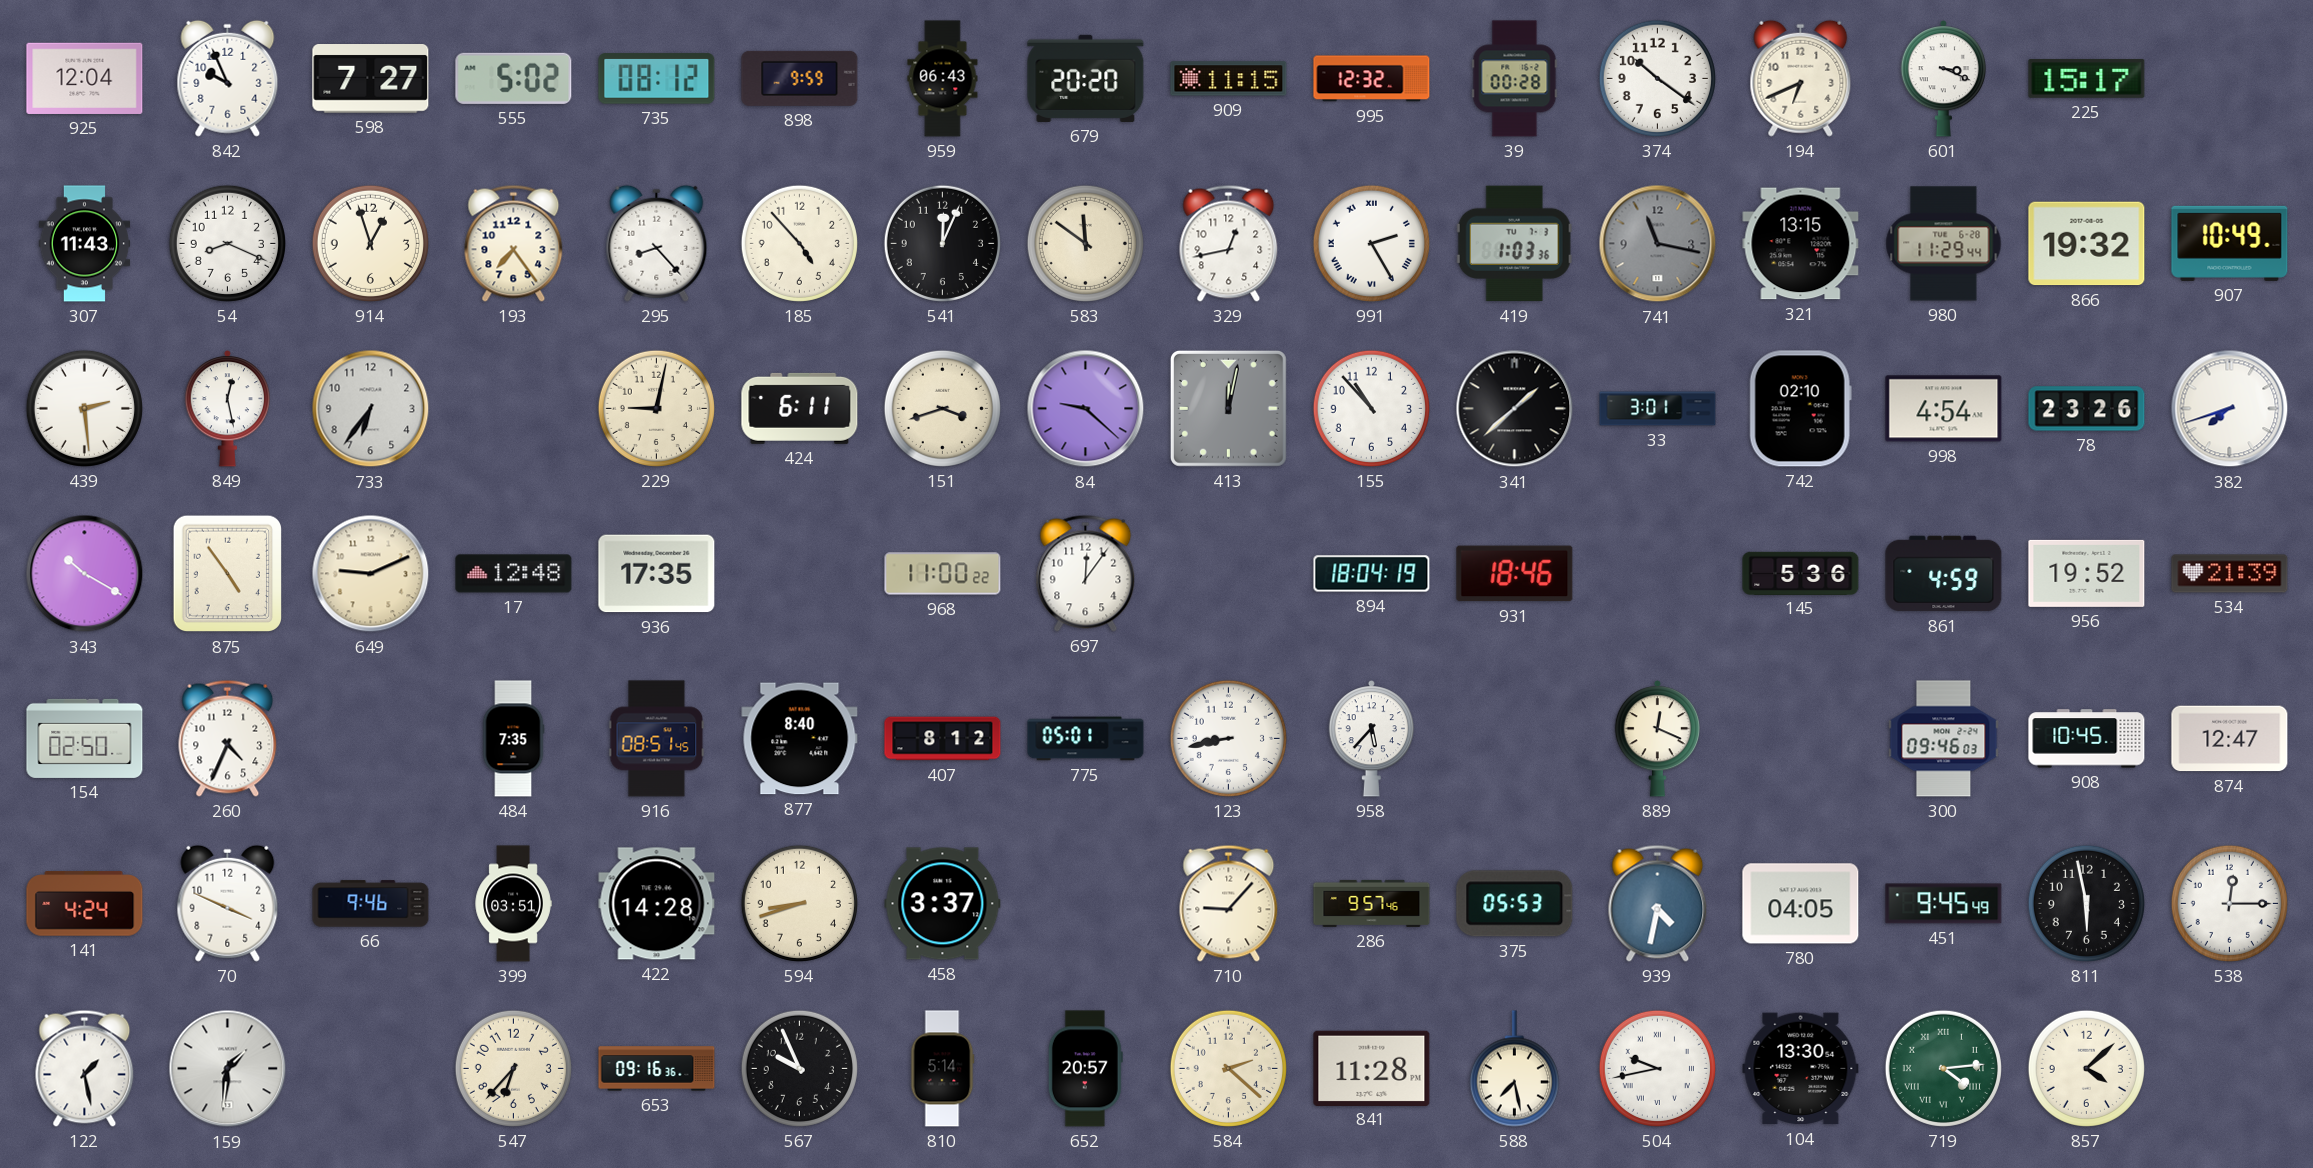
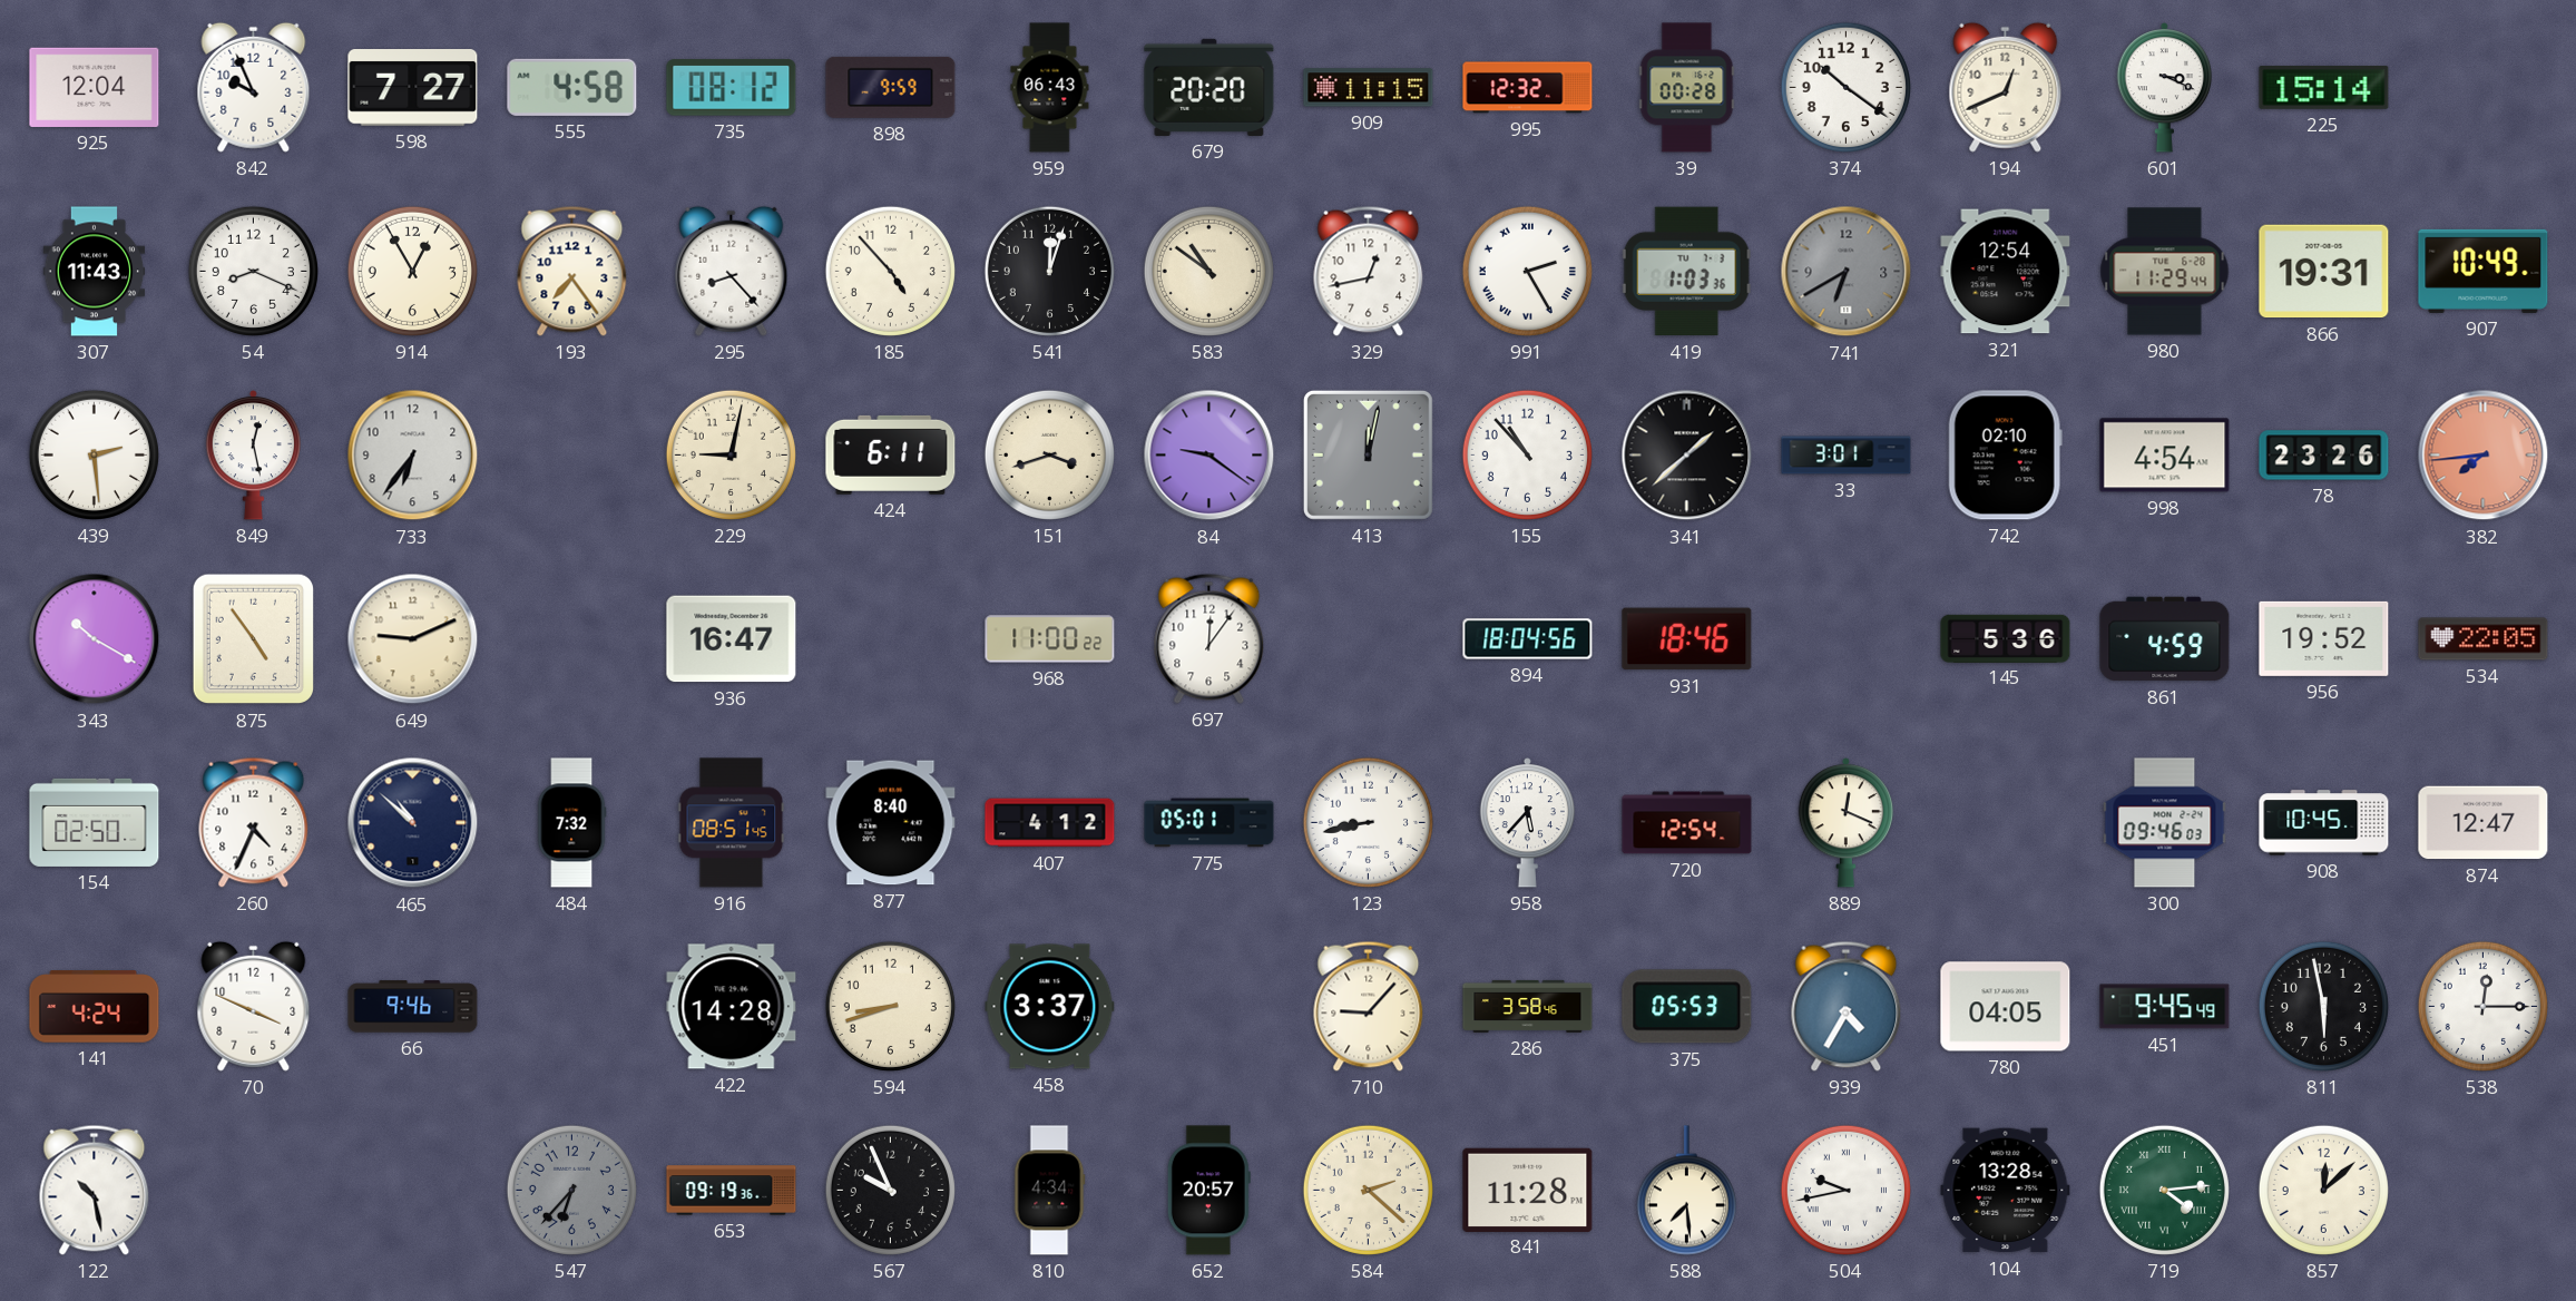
555: 5:02 -> 4:58
194: 6:41 -> 12:41
225: 15:17 -> 15:14
914: 12:57 -> 12:55
541: 12:04 -> 12:03
583: 11:51 -> 10:51
741: 11:17 -> 6:40
321: 13:15 -> 12:54
866: 19:32 -> 19:31
84: 9:22 -> 9:21
382: 7:42 -> 7:44
382 dial: white -> salmon
17: 12:48 -> none
936: 17:35 -> 16:47
894: 18:04:19 -> 18:04:56
534: 21:39 -> 22:05
465: none -> 10:52
484: 7:35 -> 7:32
407: 8:12 -> 4:12
720: none -> 12:54
399: 03:51 -> none
286: 9:57 -> 3:58
939: 4:32 -> 4:35
122: 1:28 -> 10:28
159: 1:31 -> none
547 dial: cream -> grey
653: 09:16 -> 09:19
810: 5:14 -> 4:34
588: 7:28 -> 7:29
104: 13:30 -> 13:28
857: 4:08 -> 12:08
